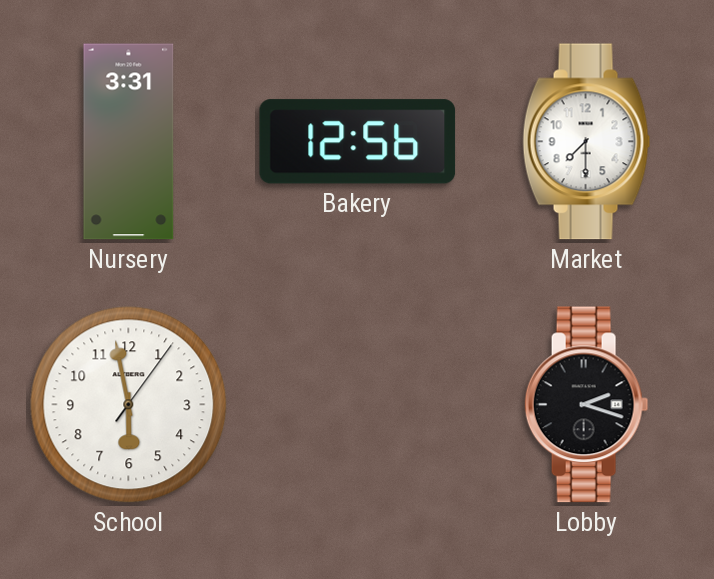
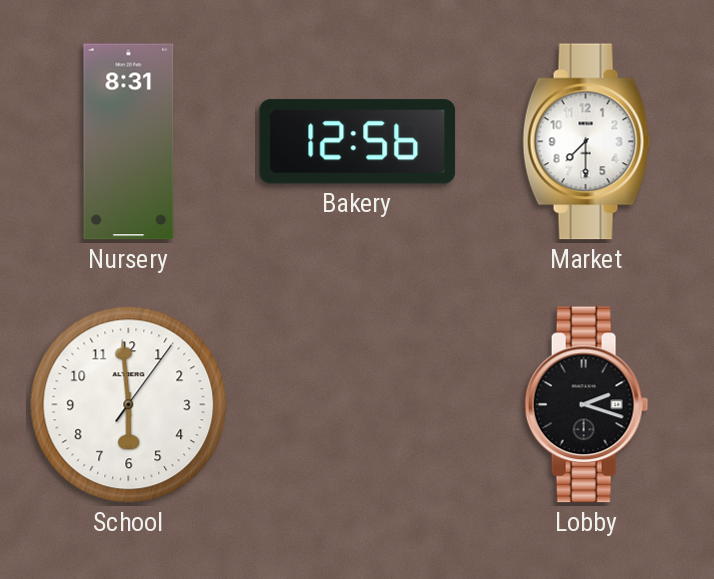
Nursery: 3:31 -> 8:31
School: 5:58 -> 5:59
